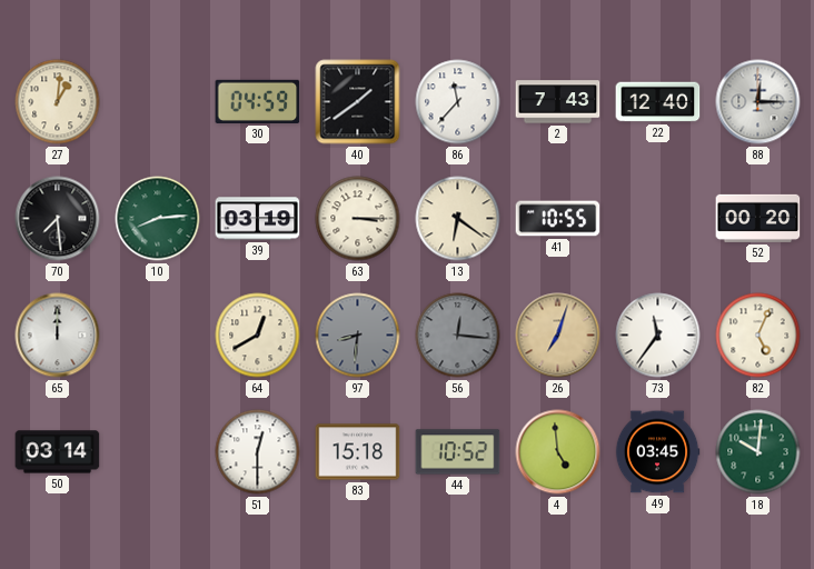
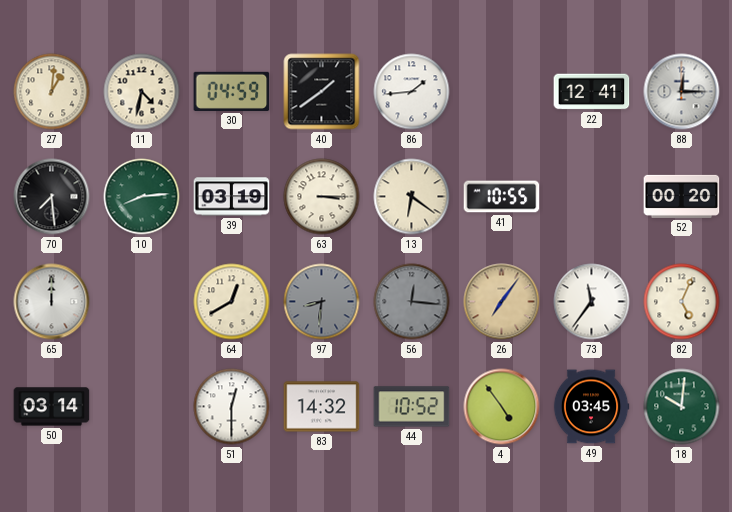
11: none -> 4:32
86: 11:37 -> 1:44
2: 7:43 -> none
22: 12:40 -> 12:41
26: 7:03 -> 7:06
83: 15:18 -> 14:32
4: 4:59 -> 4:54
